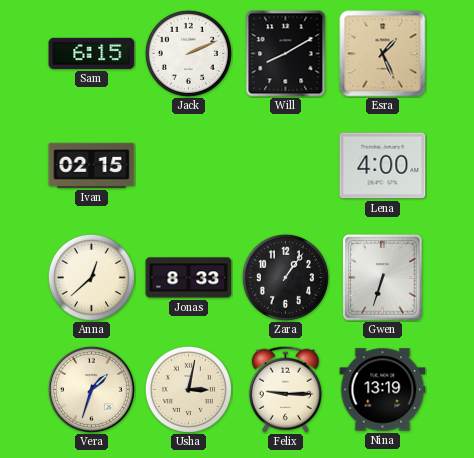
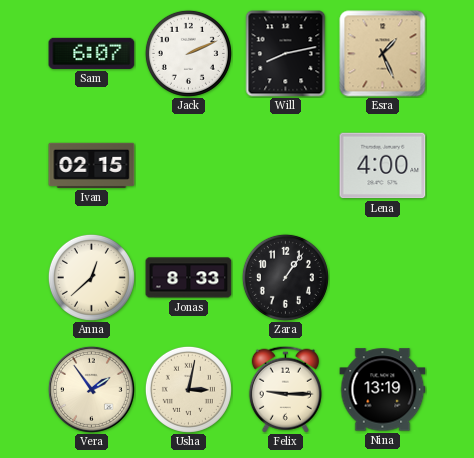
Sam: 6:15 -> 6:07
Will: 8:10 -> 8:13
Gwen: 6:33 -> none
Vera: 1:33 -> 1:54
